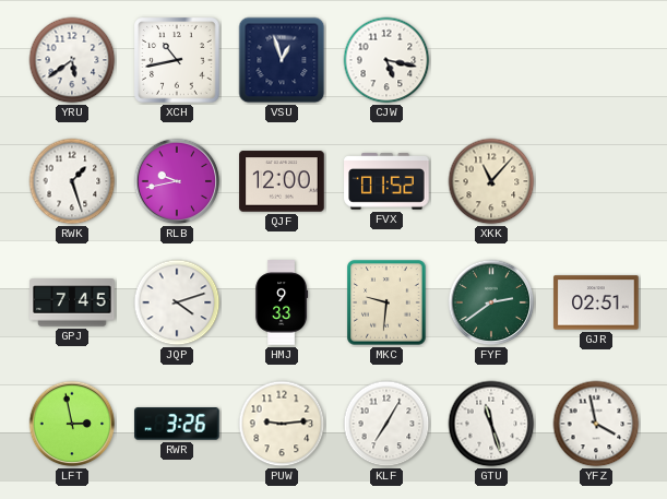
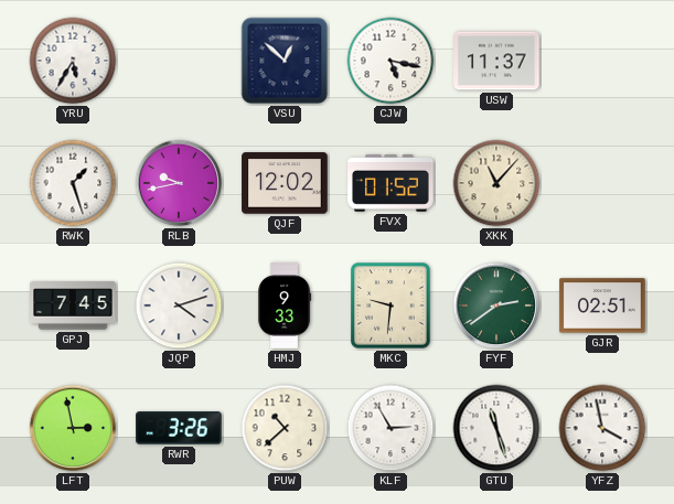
YRU: 5:39 -> 5:35
XCH: 10:43 -> none
VSU: 12:57 -> 12:52
USW: none -> 11:37
QJF: 12:00 -> 12:02
PUW: 9:14 -> 10:38
KLF: 7:05 -> 2:55
